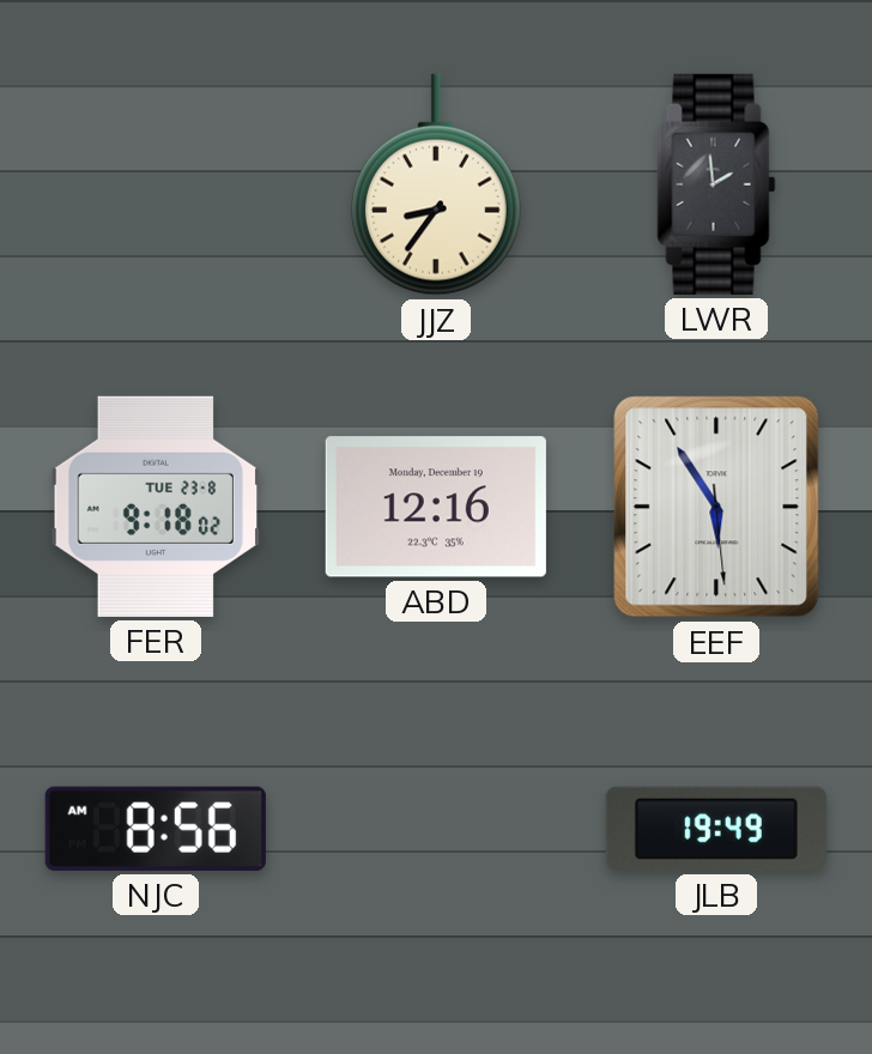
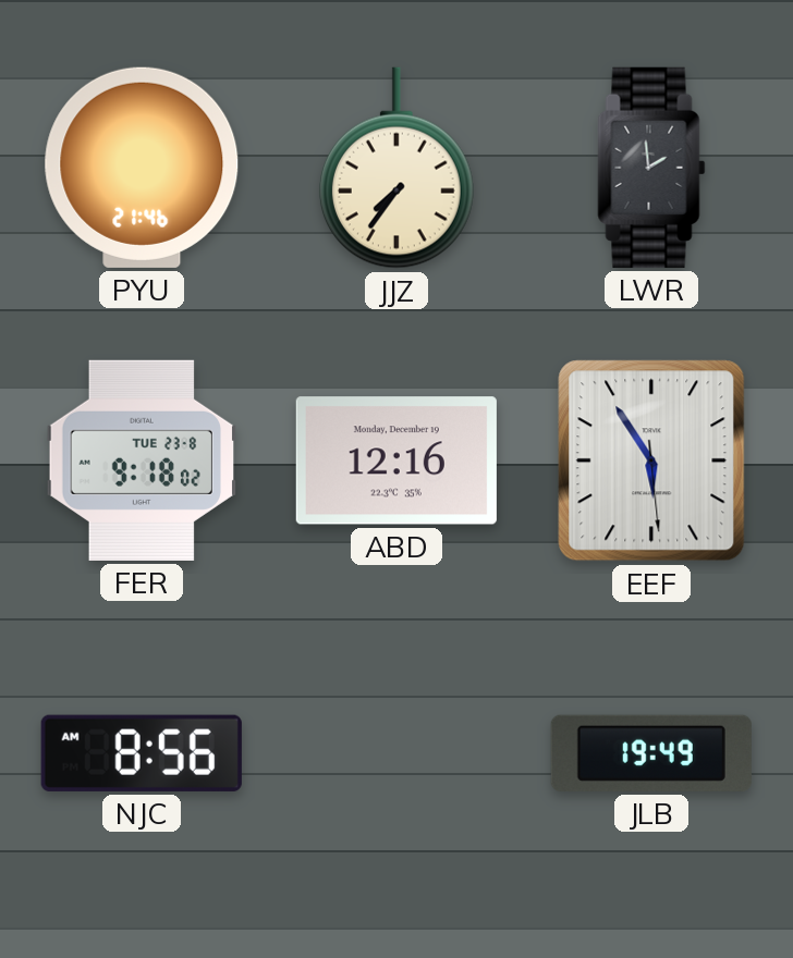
PYU: none -> 21:46
JJZ: 8:36 -> 7:36
